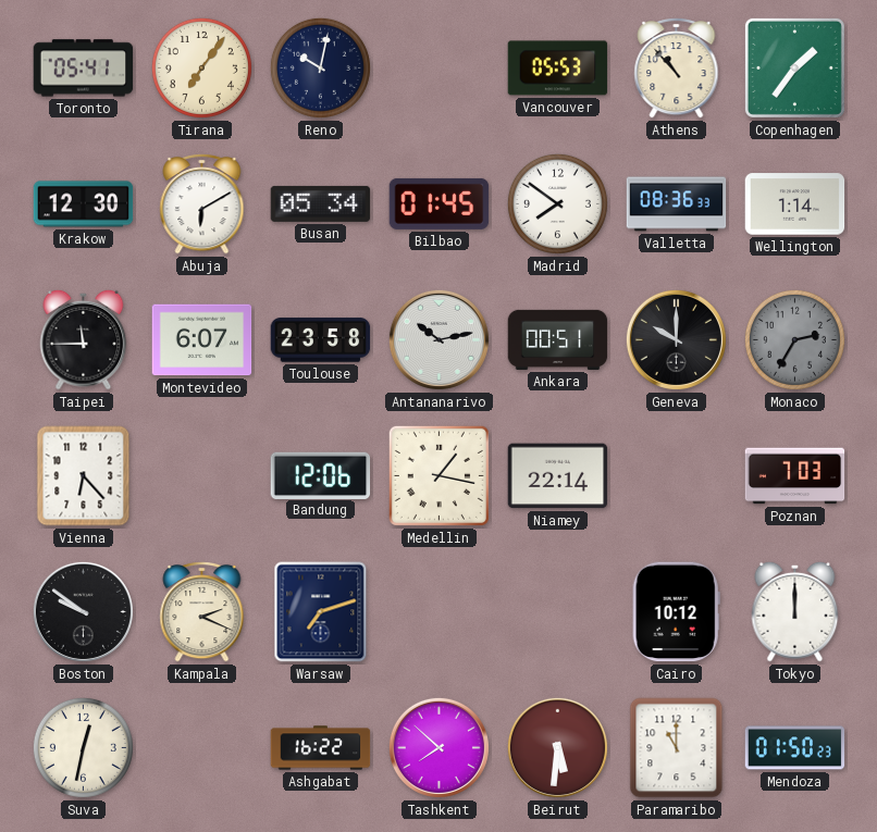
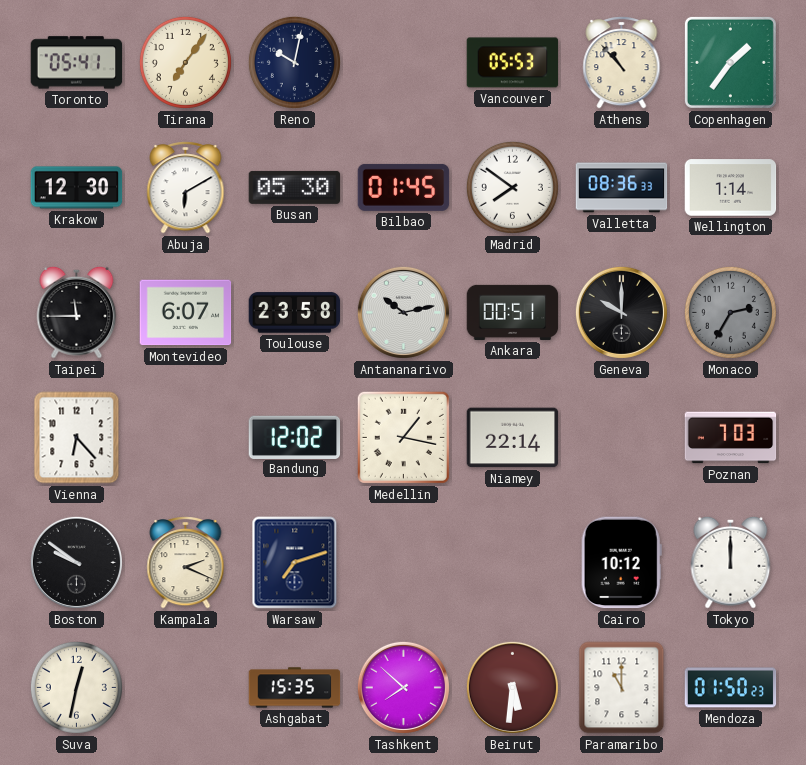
Busan: 05:34 -> 05:30
Bandung: 12:06 -> 12:02
Ashgabat: 16:22 -> 15:35
